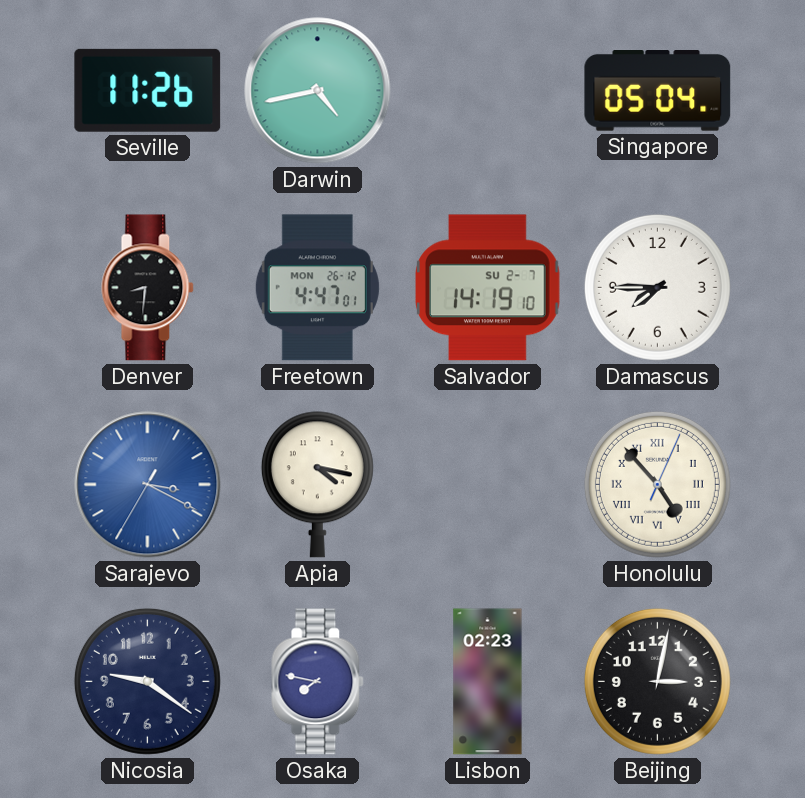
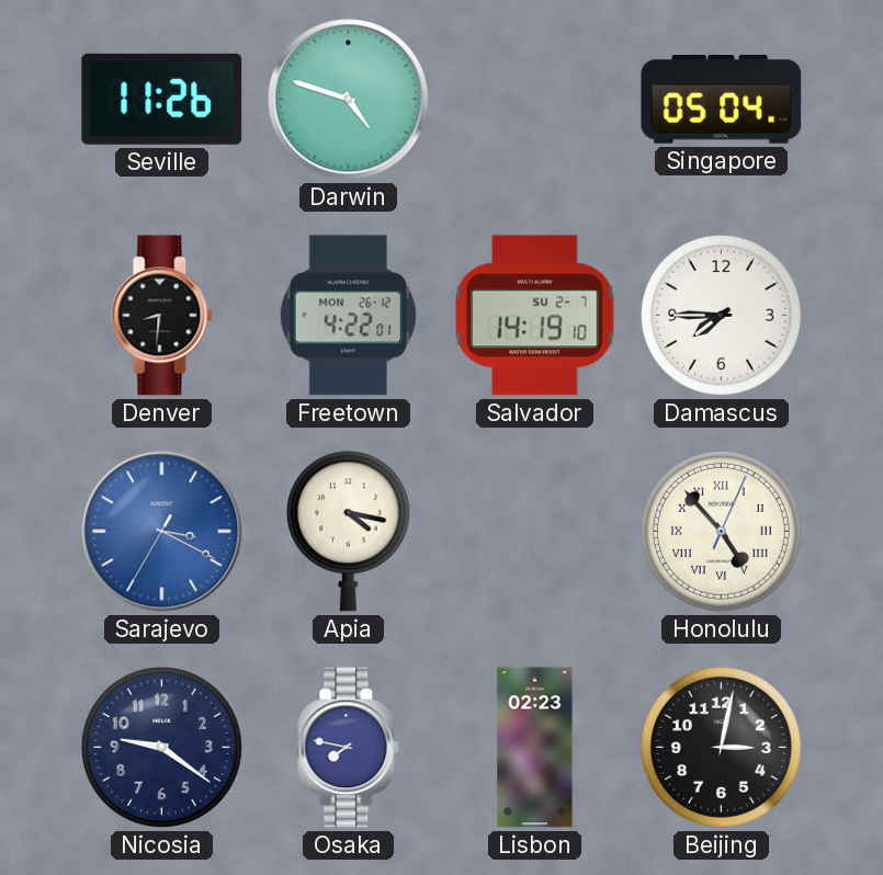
Darwin: 4:43 -> 4:48
Freetown: 4:47 -> 4:22
